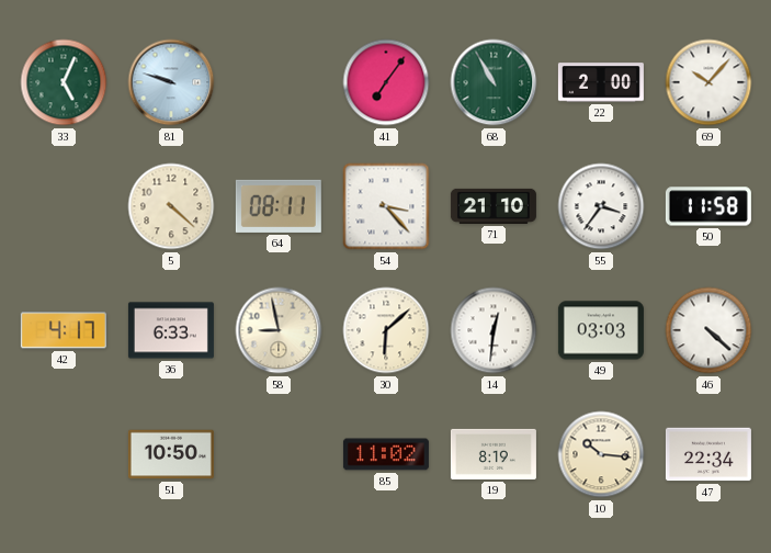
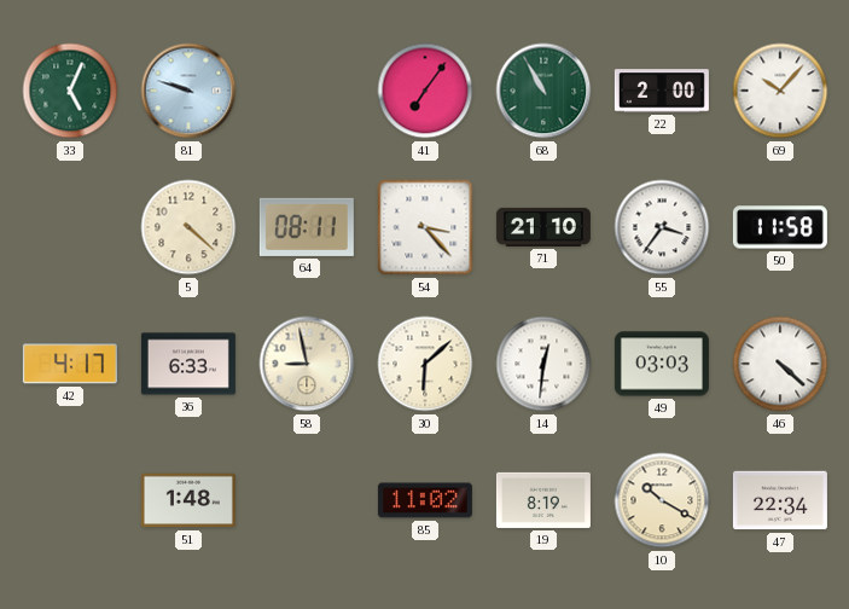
51: 10:50 -> 1:48
10: 10:16 -> 10:20
